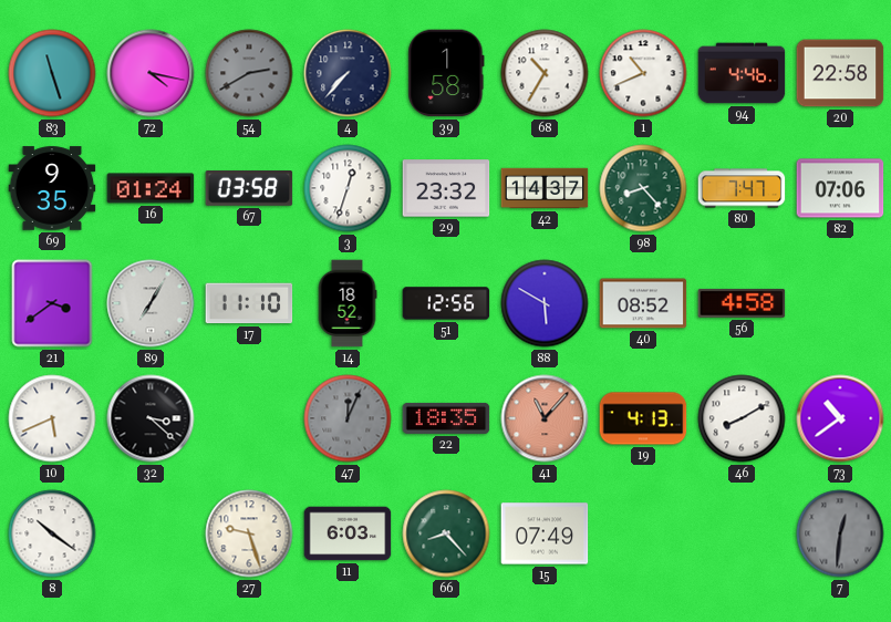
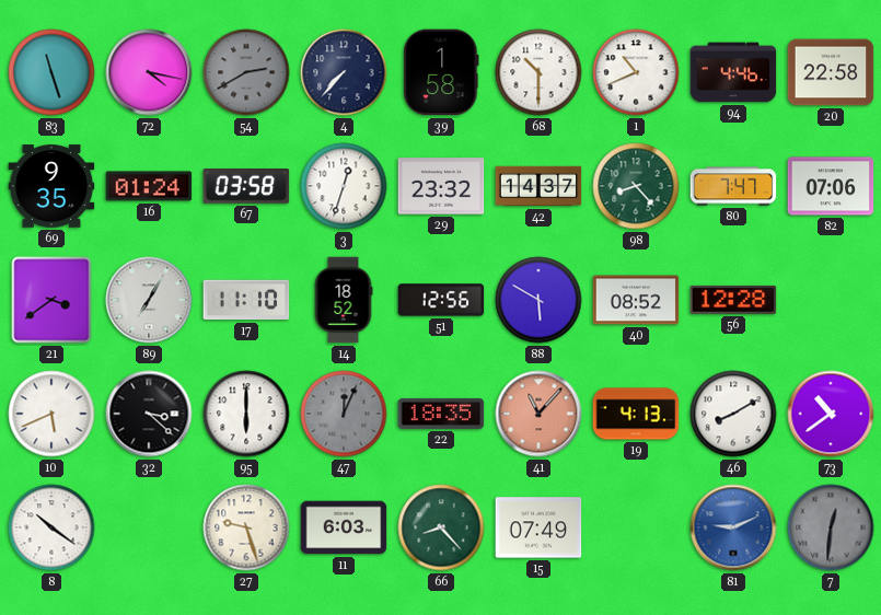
68: 10:35 -> 10:30
56: 4:58 -> 12:28
95: none -> 6:00
81: none -> 9:11
